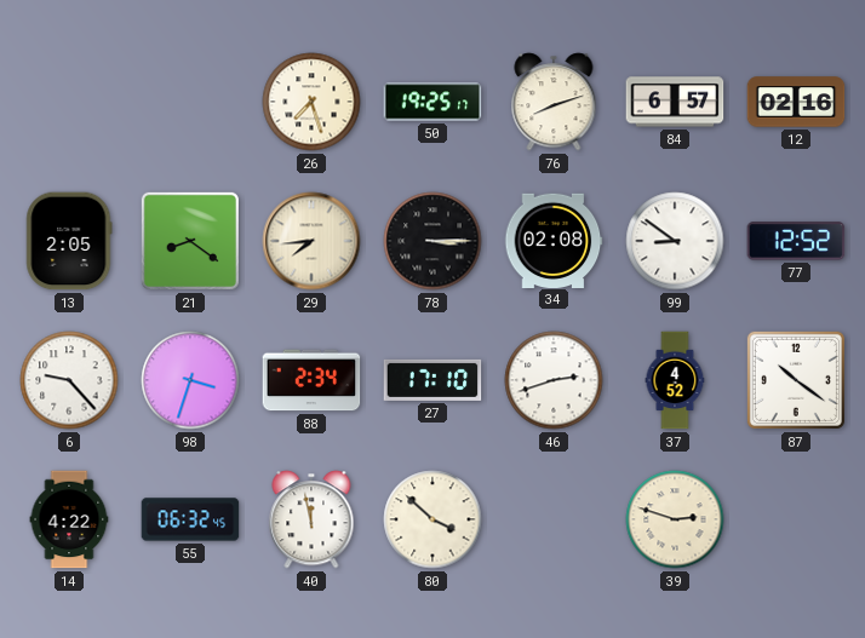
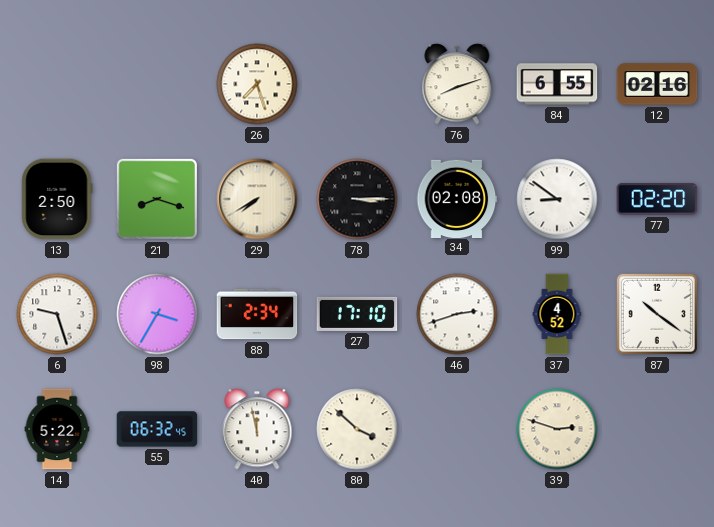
50: 19:25 -> none
84: 6:57 -> 6:55
13: 2:05 -> 2:50
21: 8:21 -> 8:18
29: 7:44 -> 7:40
77: 12:52 -> 02:20
6: 9:23 -> 9:27
98: 3:33 -> 3:35
14: 4:22 -> 5:22
